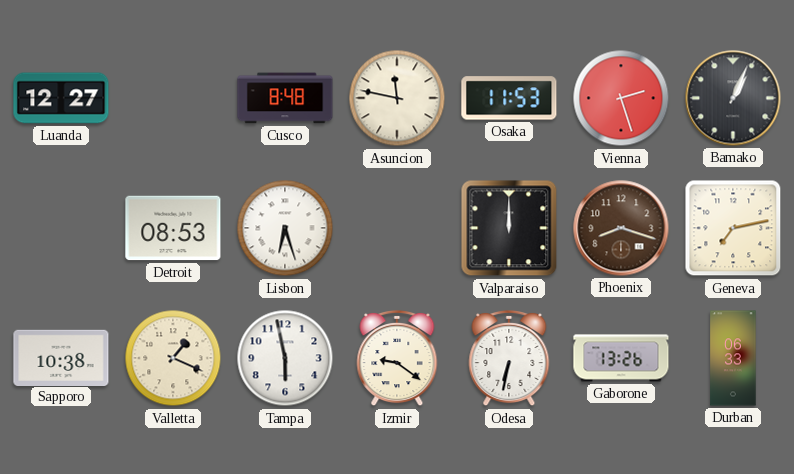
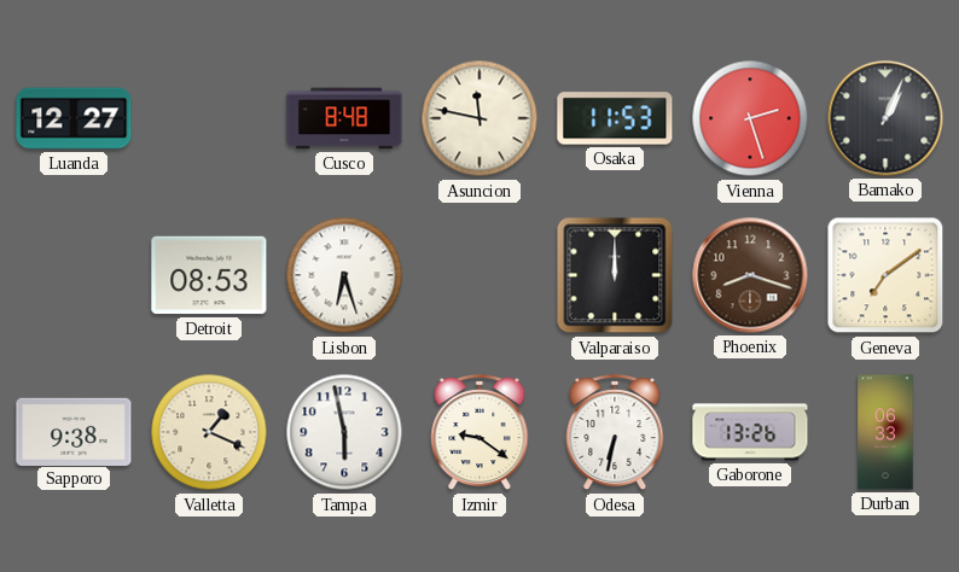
Geneva: 7:13 -> 7:09
Sapporo: 10:38 -> 9:38
